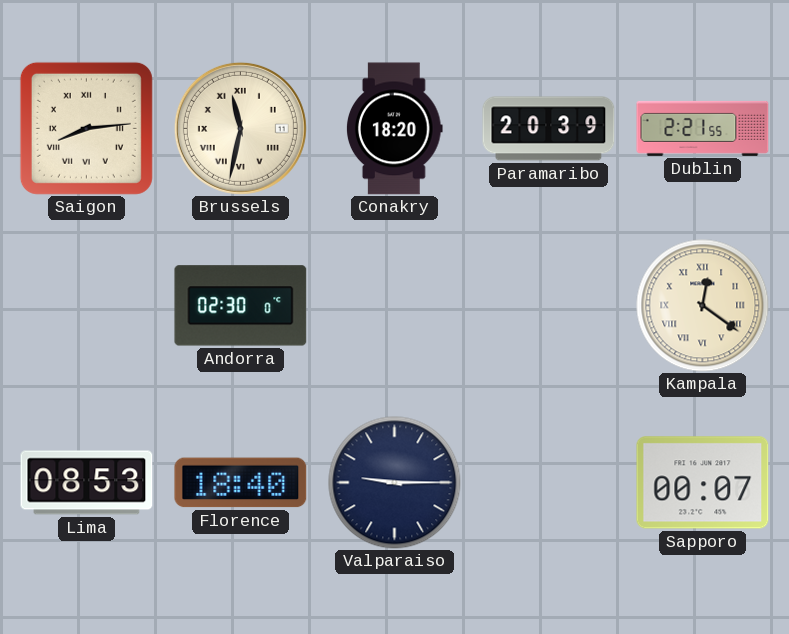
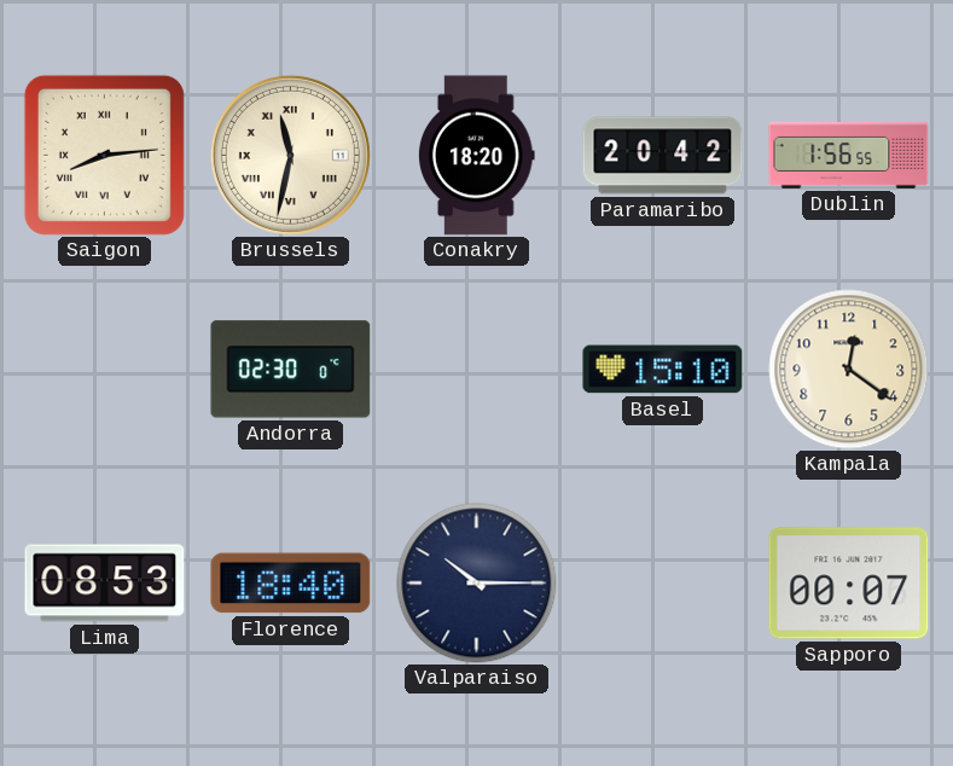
Paramaribo: 20:39 -> 20:42
Dublin: 2:21 -> 1:56
Basel: none -> 15:10
Kampala numerals: Roman -> Arabic
Valparaiso: 9:15 -> 10:15
